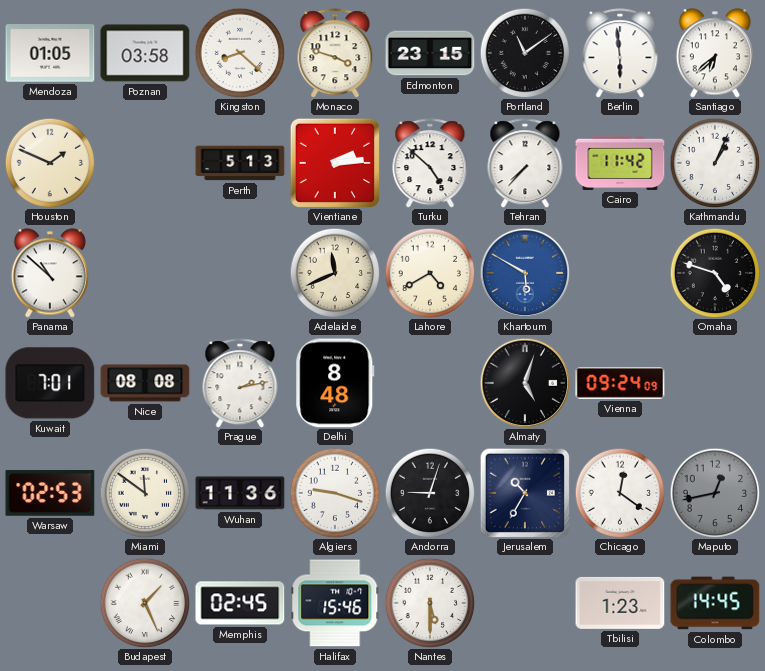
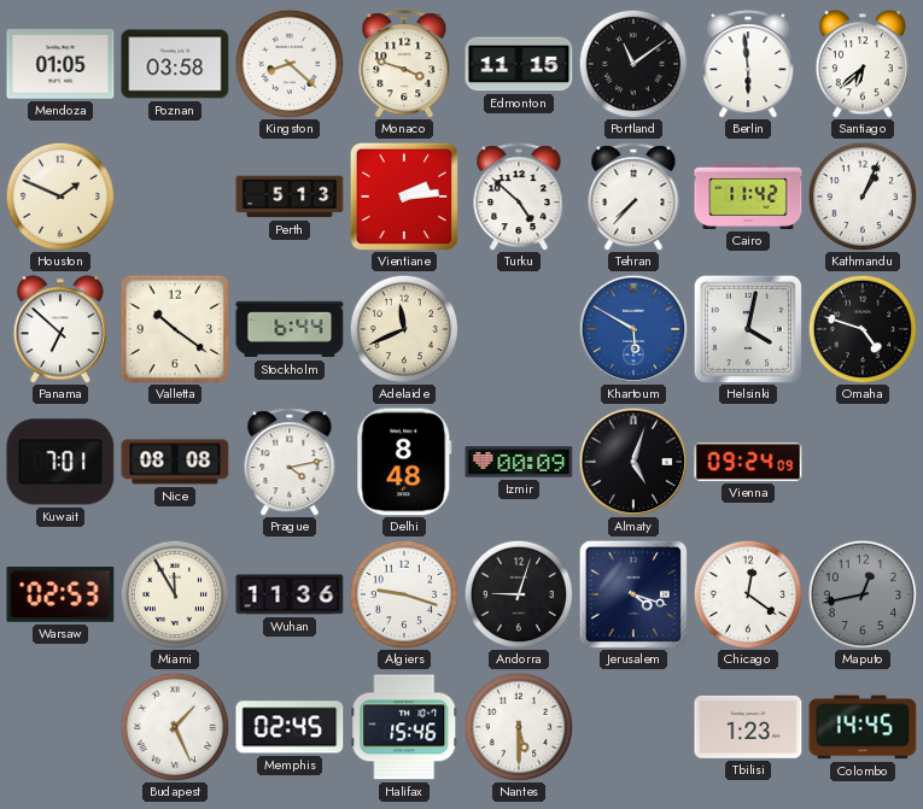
Edmonton: 23:15 -> 11:15
Panama: 10:52 -> 6:52
Valletta: none -> 10:21
Stockholm: none -> 6:44
Lahore: 4:40 -> none
Helsinki: none -> 4:02
Prague: 2:13 -> 4:13
Izmir: none -> 00:09
Miami: 11:51 -> 11:55
Jerusalem: 10:35 -> 4:18
